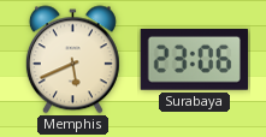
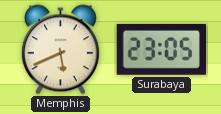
Surabaya: 23:06 -> 23:05
